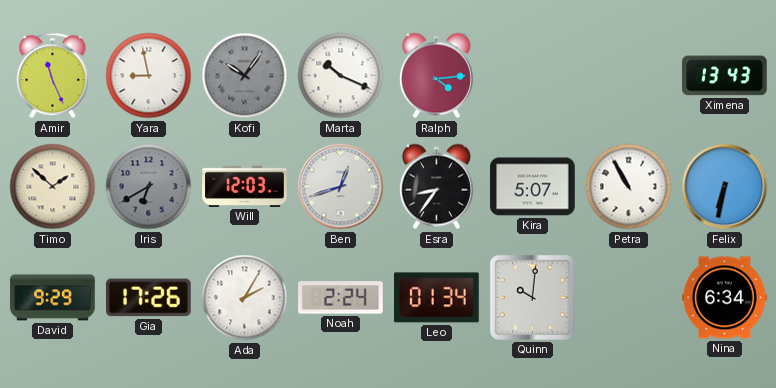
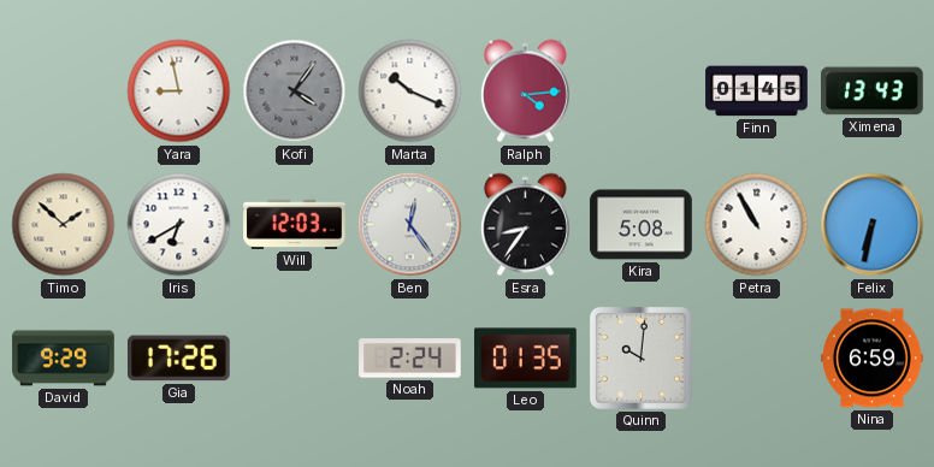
Amir: 11:26 -> none
Kofi: 10:06 -> 4:06
Finn: none -> 01:45
Iris dial: grey -> white
Ben: 12:42 -> 12:24
Kira: 5:07 -> 5:08
Ada: 2:05 -> none
Leo: 01:34 -> 01:35
Nina: 6:34 -> 6:59
